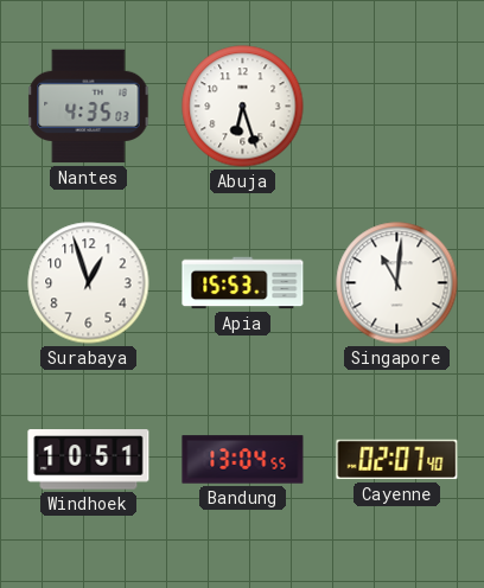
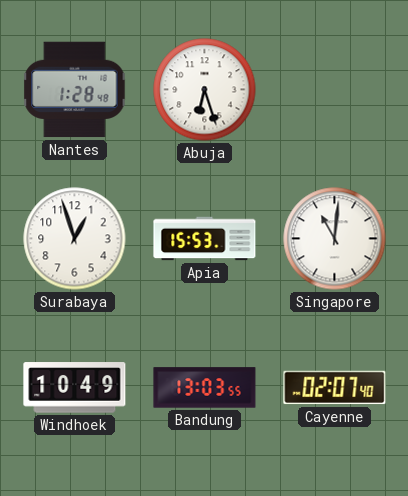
Nantes: 4:35 -> 1:28
Windhoek: 10:51 -> 10:49
Bandung: 13:04 -> 13:03
